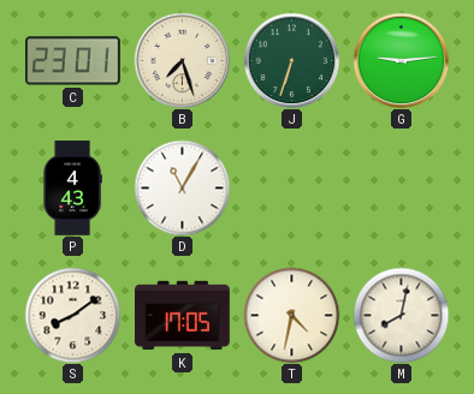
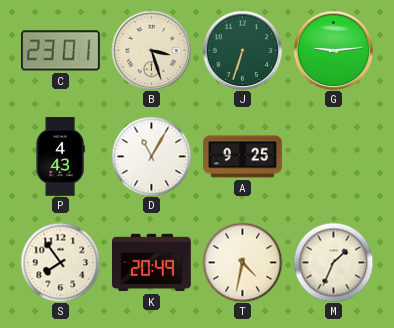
B: 7:27 -> 3:27
A: none -> 9:25
S: 8:09 -> 7:54
K: 17:05 -> 20:49
M: 8:02 -> 1:34
